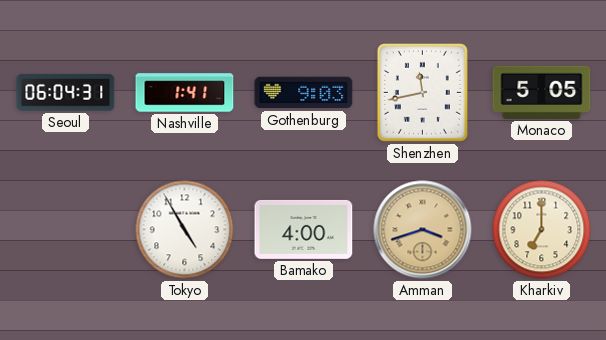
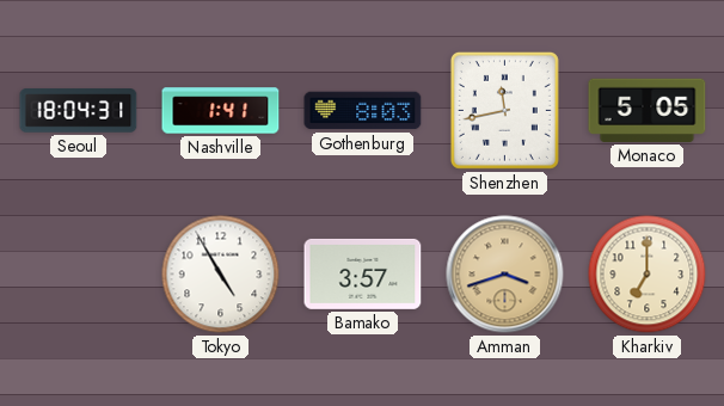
Seoul: 06:04 -> 18:04
Gothenburg: 9:03 -> 8:03
Bamako: 4:00 -> 3:57
